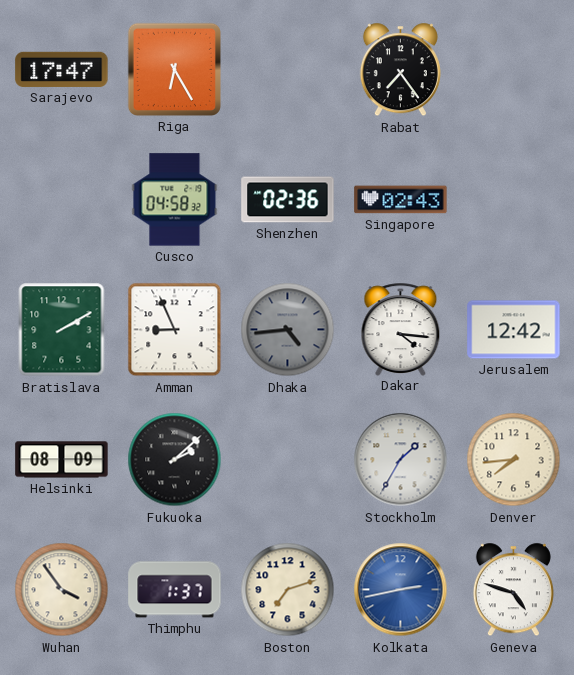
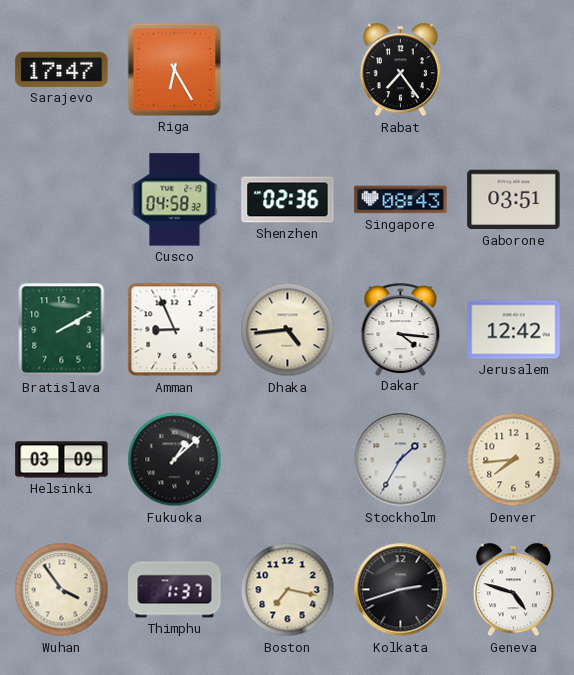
Singapore: 02:43 -> 08:43
Gaborone: none -> 03:51
Dhaka dial: grey -> cream
Helsinki: 08:09 -> 03:09
Fukuoka: 2:08 -> 1:08
Boston: 7:12 -> 7:17
Kolkata: 2:43 -> 2:42
Kolkata dial: blue -> black
